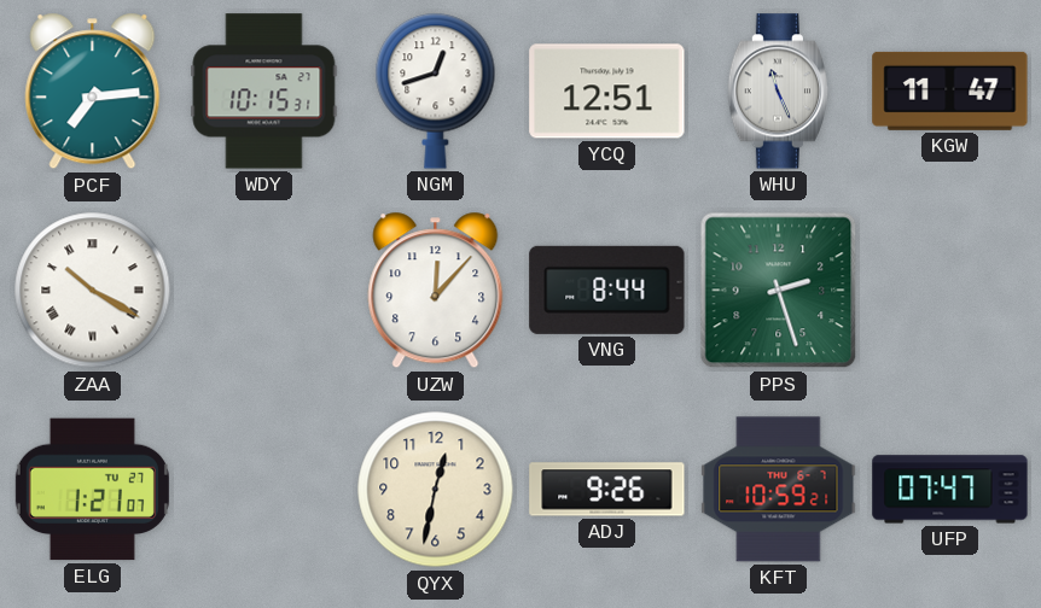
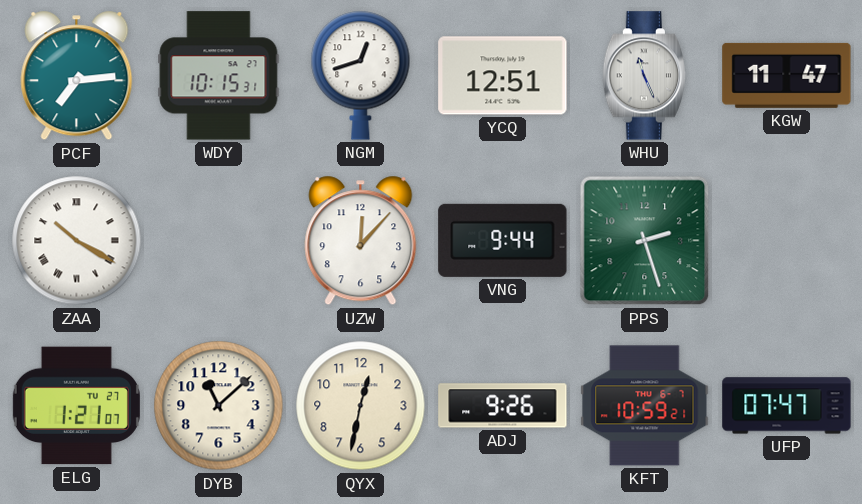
VNG: 8:44 -> 9:44
DYB: none -> 11:08
